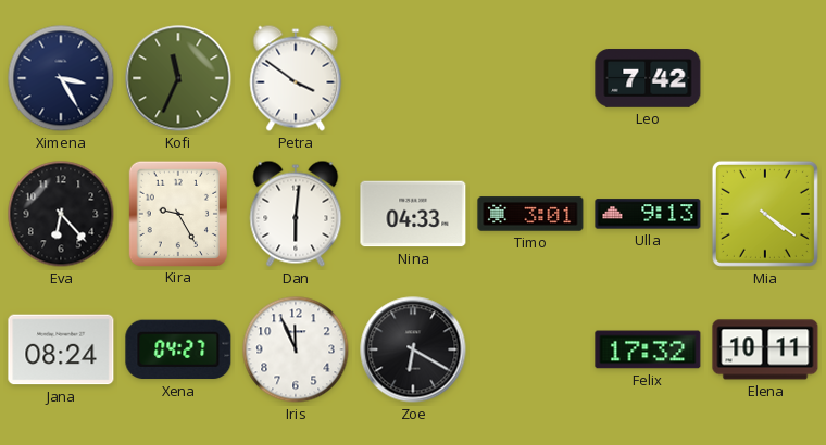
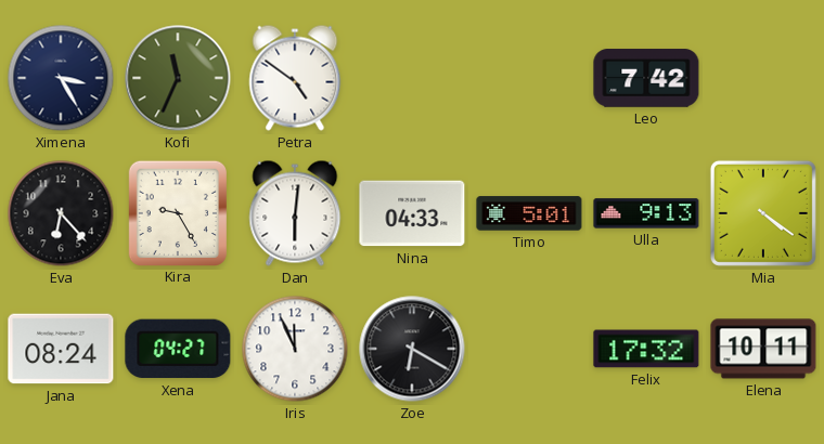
Petra: 3:51 -> 4:51
Timo: 3:01 -> 5:01
